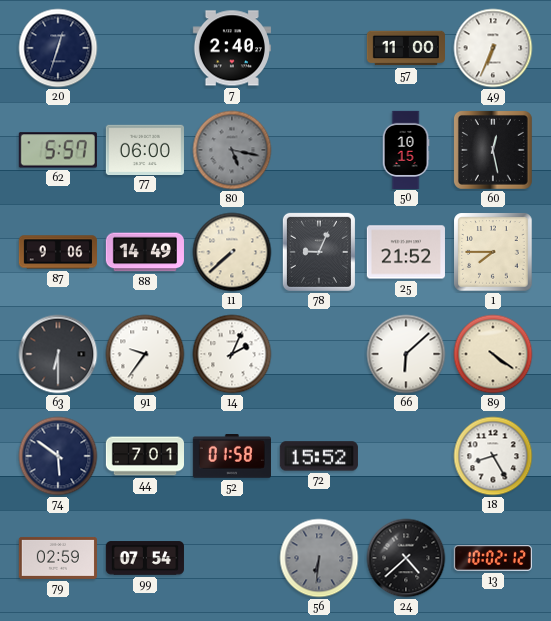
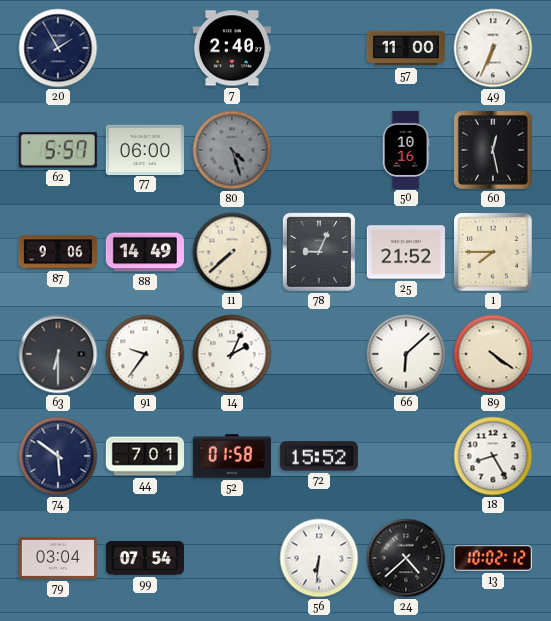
20: 12:33 -> 1:55
80: 5:17 -> 4:27
50: 10:15 -> 10:16
79: 02:59 -> 03:04
56 dial: grey -> white
